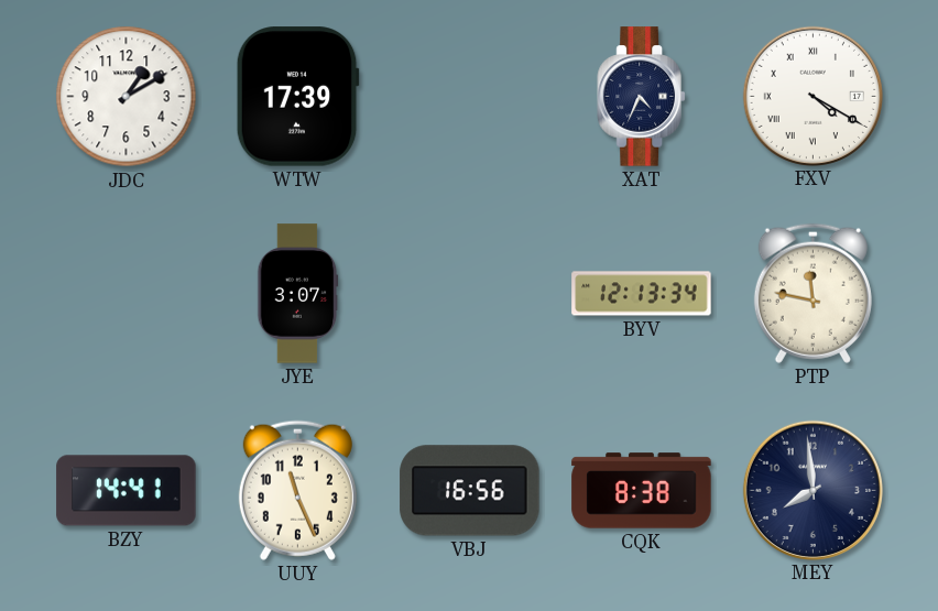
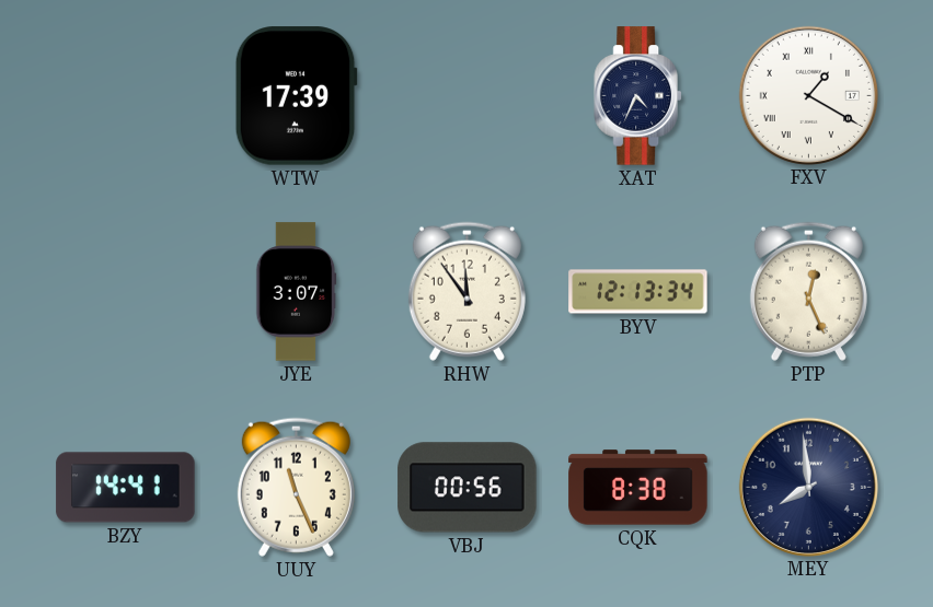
JDC: 1:10 -> none
FXV: 4:20 -> 1:20
RHW: none -> 11:54
PTP: 11:47 -> 12:26
VBJ: 16:56 -> 00:56
